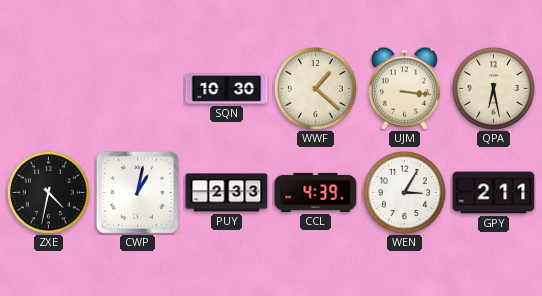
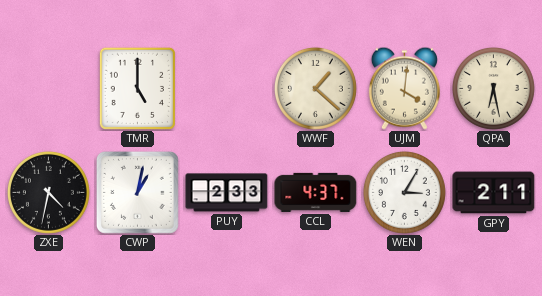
TMR: none -> 5:00
SQN: 10:30 -> none
UJM: 3:16 -> 4:01
CCL: 4:39 -> 4:37
